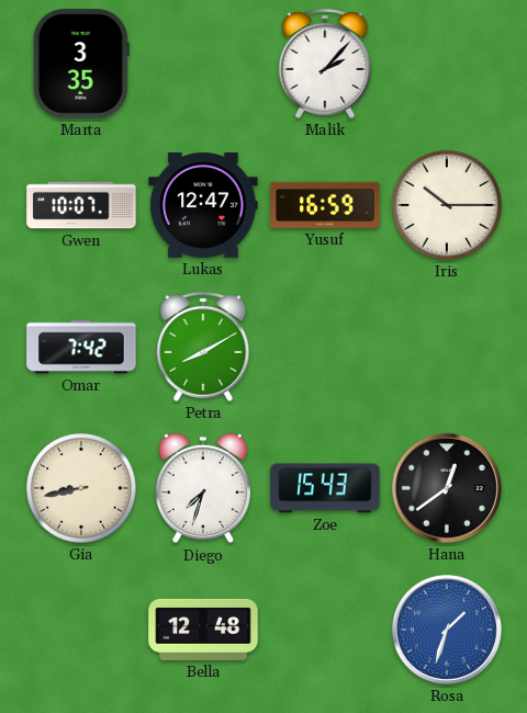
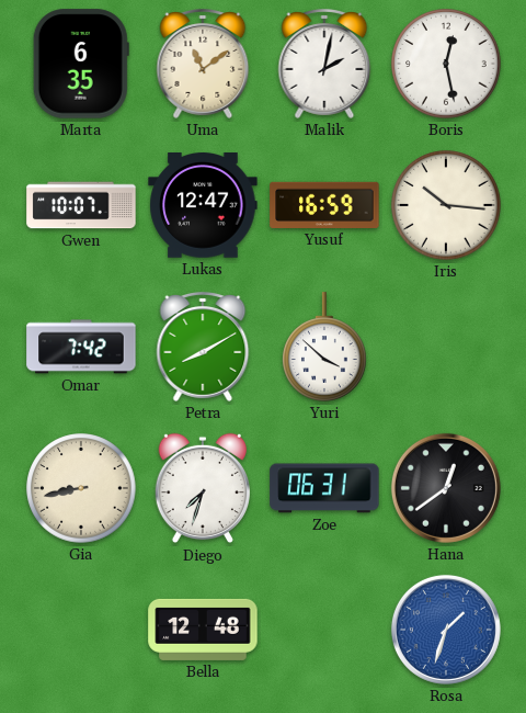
Marta: 3:35 -> 6:35
Uma: none -> 11:09
Malik: 2:07 -> 2:02
Boris: none -> 12:28
Iris: 10:15 -> 10:16
Yuri: none -> 3:52
Zoe: 15:43 -> 06:31
